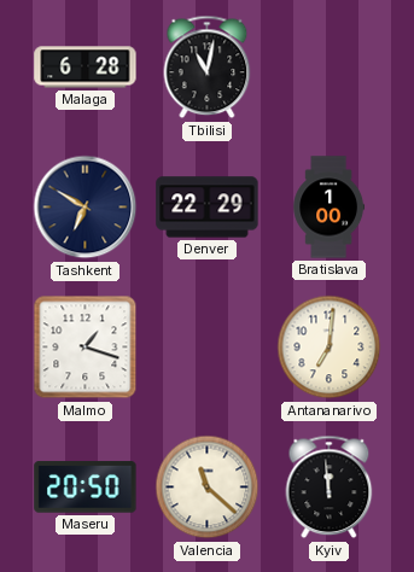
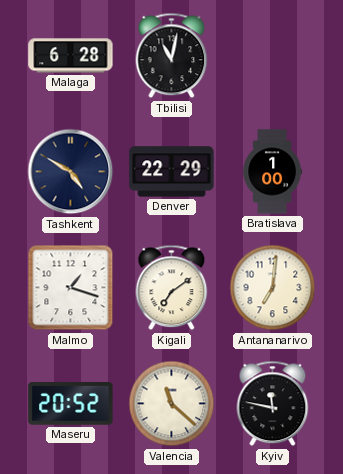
Tashkent: 6:50 -> 4:50
Kigali: none -> 7:09
Maseru: 20:50 -> 20:52
Kyiv: 11:59 -> 11:47
